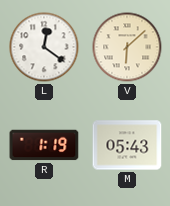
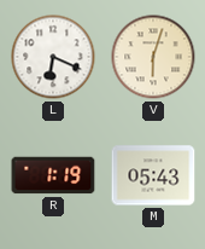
L: 12:21 -> 6:19
V: 6:08 -> 6:03
